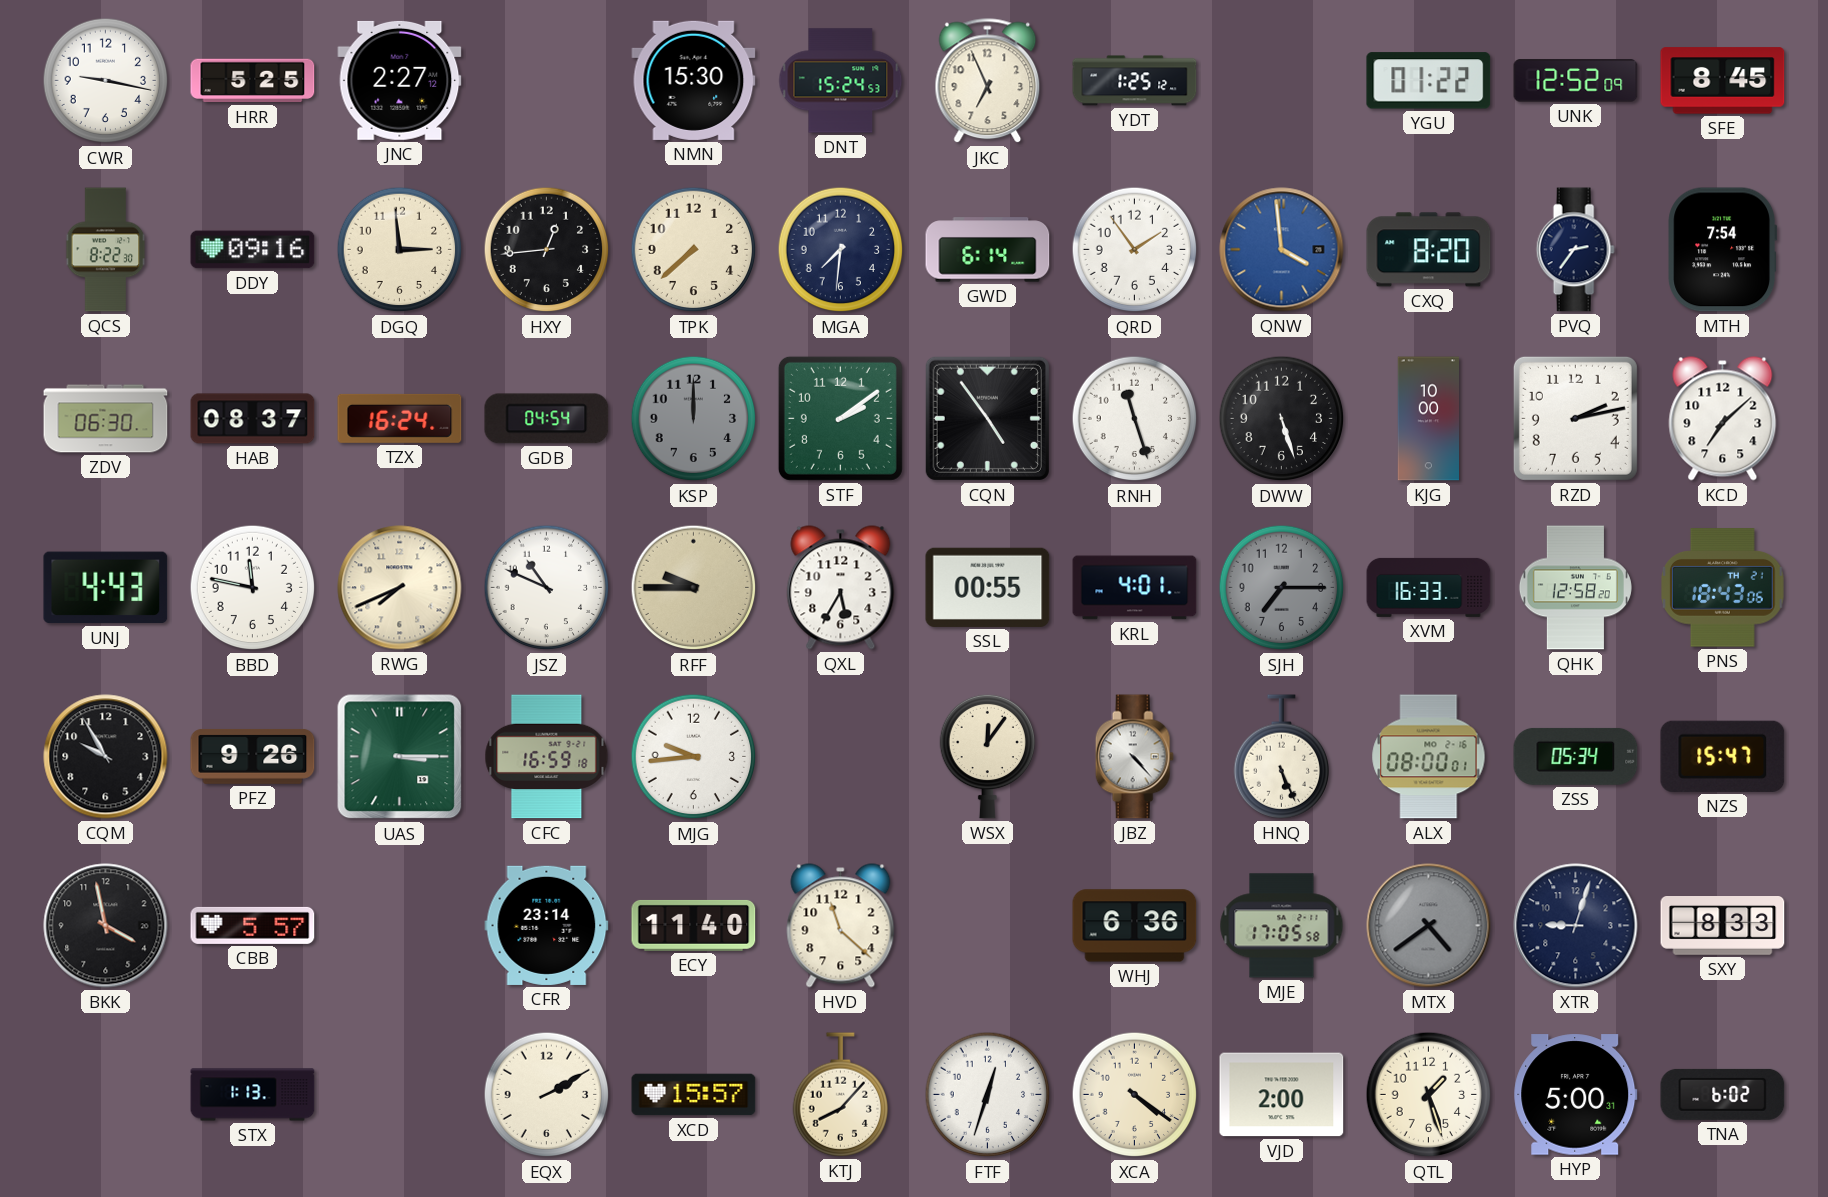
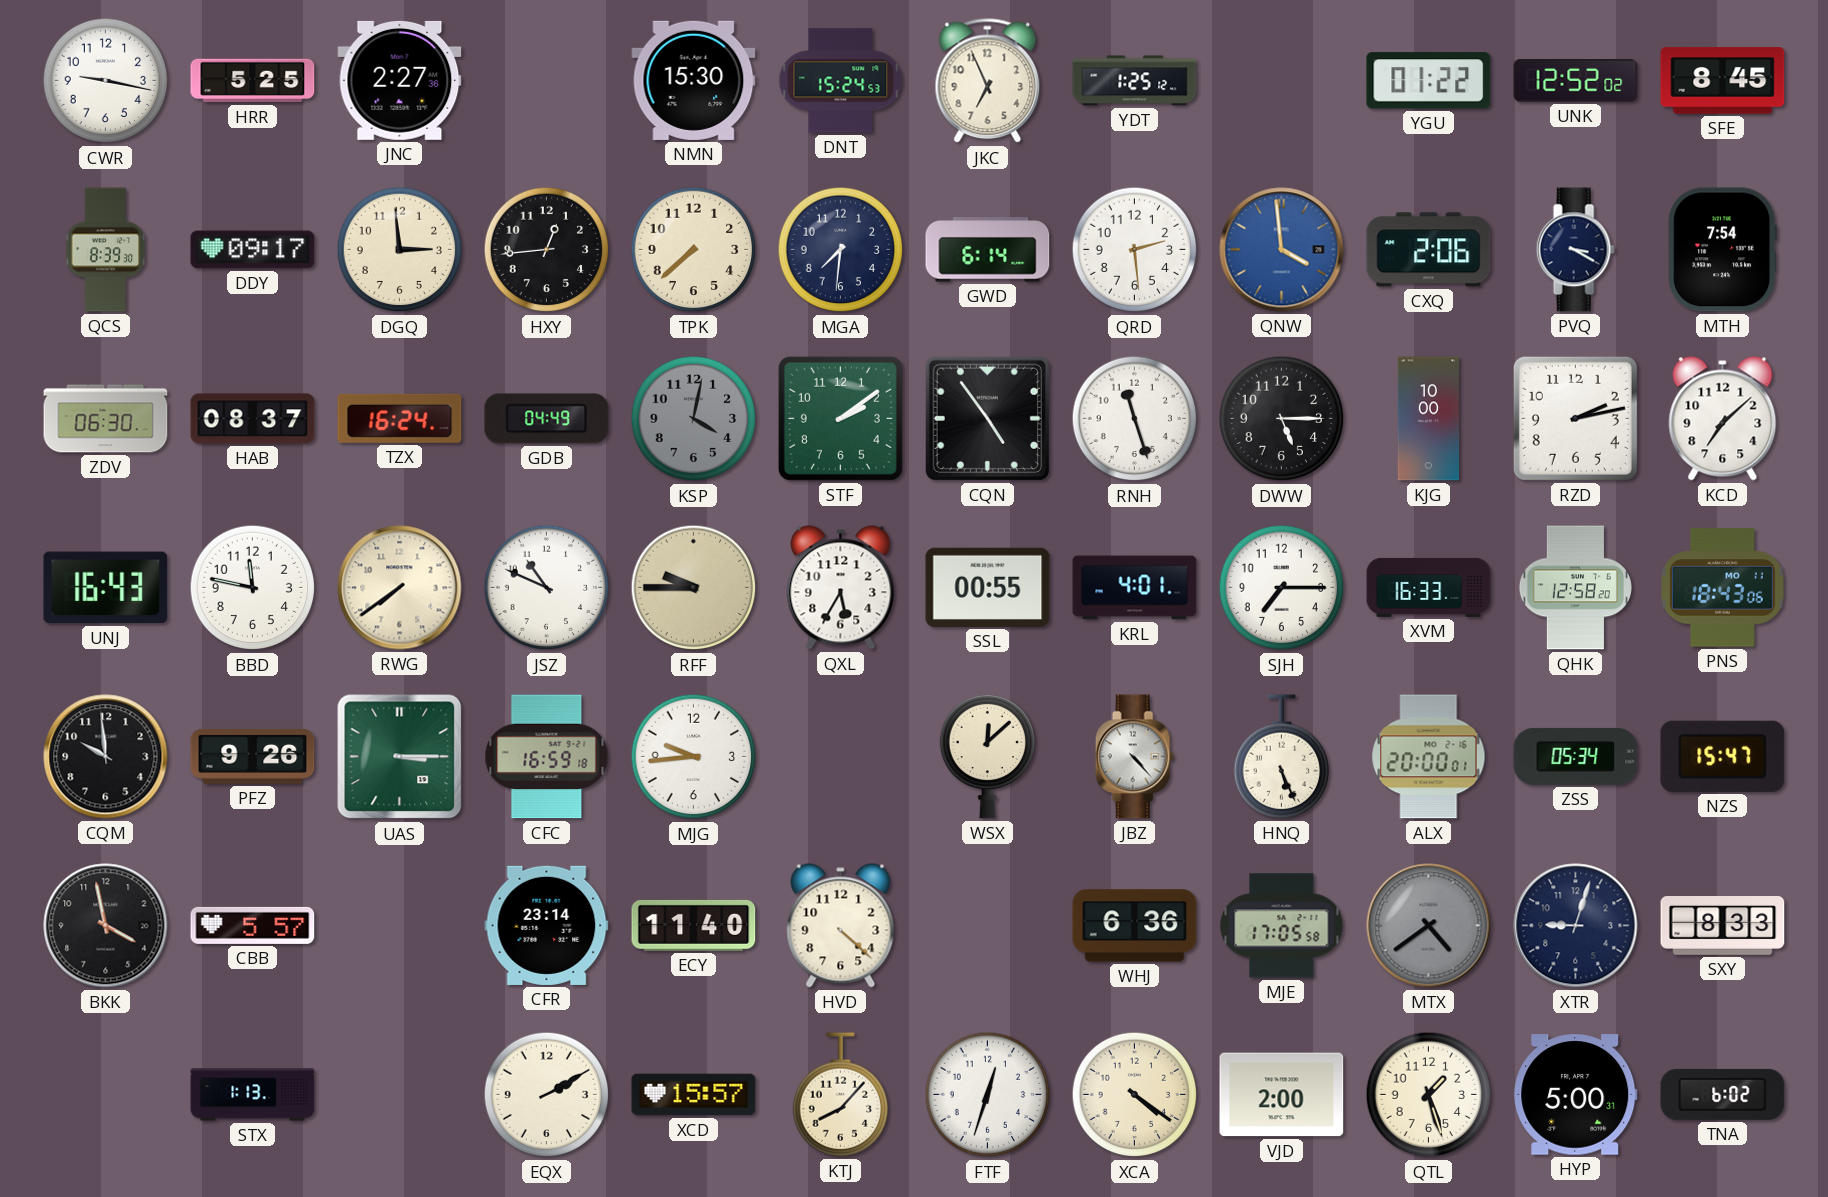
JNC: 2:27:12 -> 2:27:36
UNK: 12:52:09 -> 12:52:02
QCS: 8:22 -> 8:39
DDY: 09:16 -> 09:17
QRD: 1:54 -> 2:29
CXQ: 8:20 -> 2:06
PVQ: 2:36 -> 3:20
GDB: 04:54 -> 04:49
KSP: 12:00 -> 4:02
DWW: 5:27 -> 5:15
UNJ: 4:43 -> 16:43
RWG: 7:41 -> 7:39
SJH dial: grey -> white
PNS date: TH 21 -> MO 11
CQM: 9:55 -> 9:59
WSX: 12:06 -> 12:08
ALX: 08:00 -> 20:00
HVD: 11:22 -> 4:22
